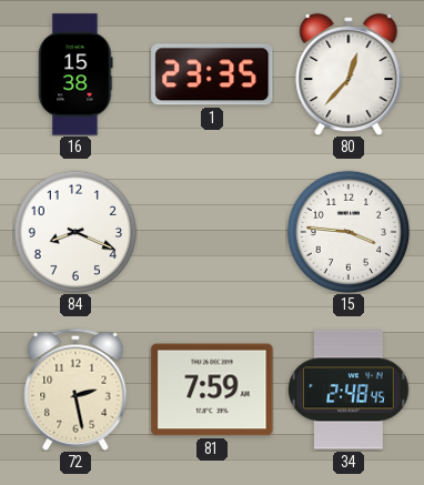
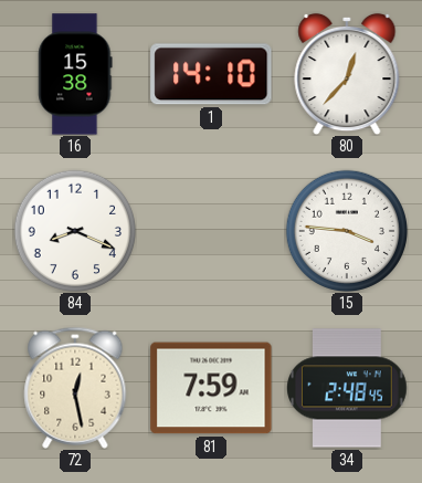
1: 23:35 -> 14:10
72: 2:28 -> 12:28
